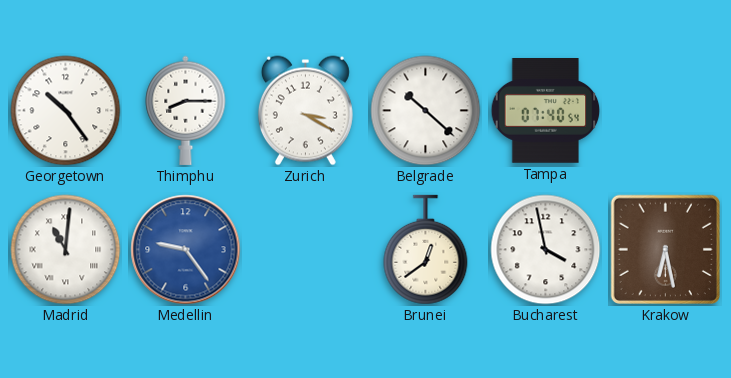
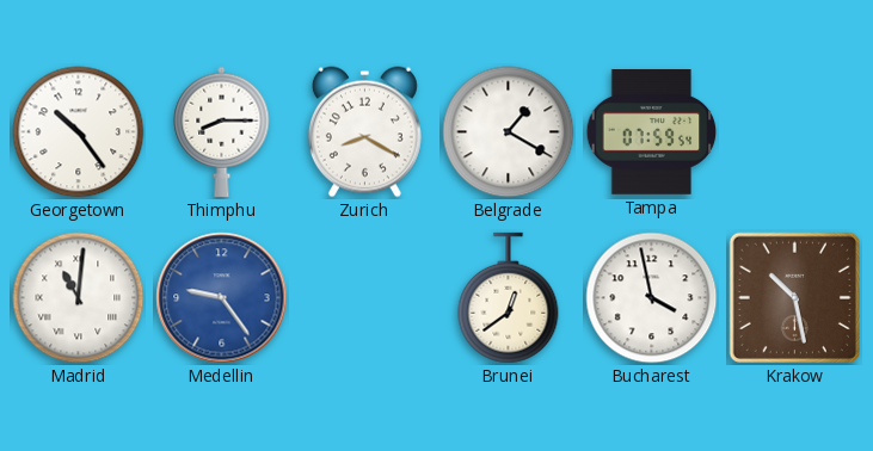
Zurich: 3:20 -> 8:20
Belgrade: 10:22 -> 1:20
Tampa: 07:40 -> 07:59
Krakow: 6:28 -> 10:28
